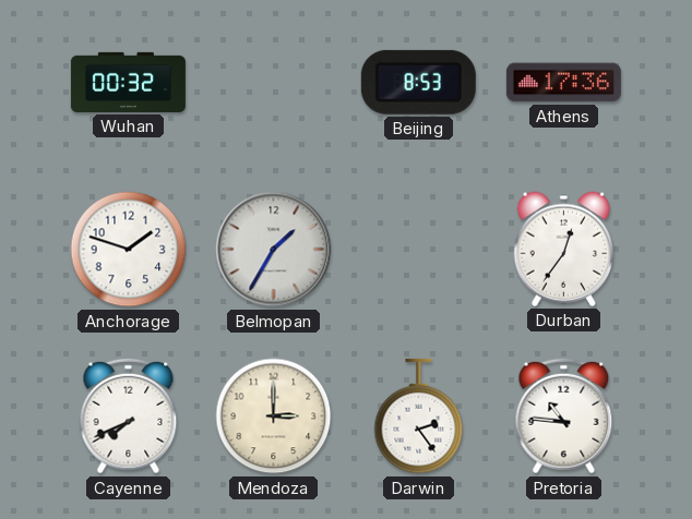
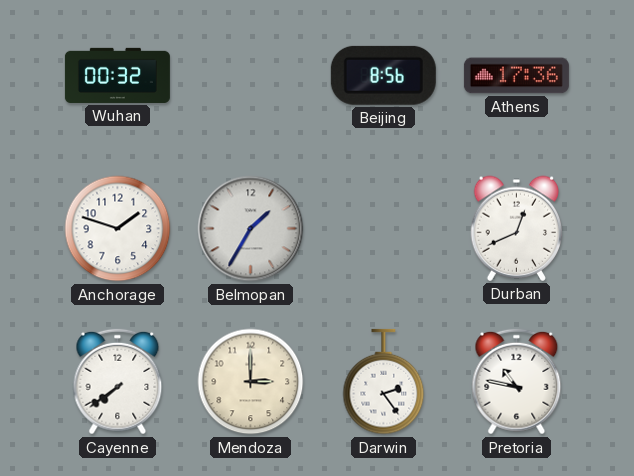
Beijing: 8:53 -> 8:56
Durban: 12:36 -> 12:41
Cayenne: 7:41 -> 7:39
Pretoria: 10:46 -> 10:47
